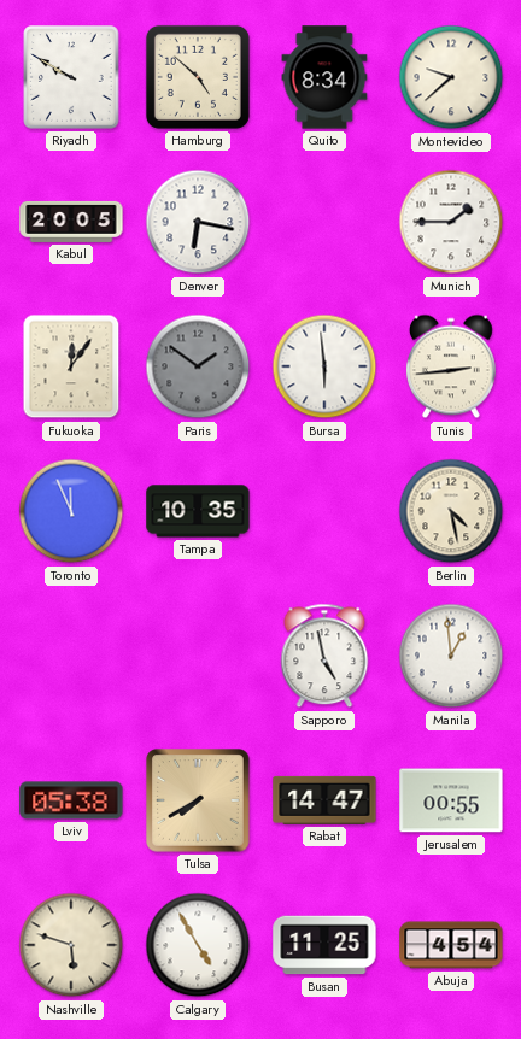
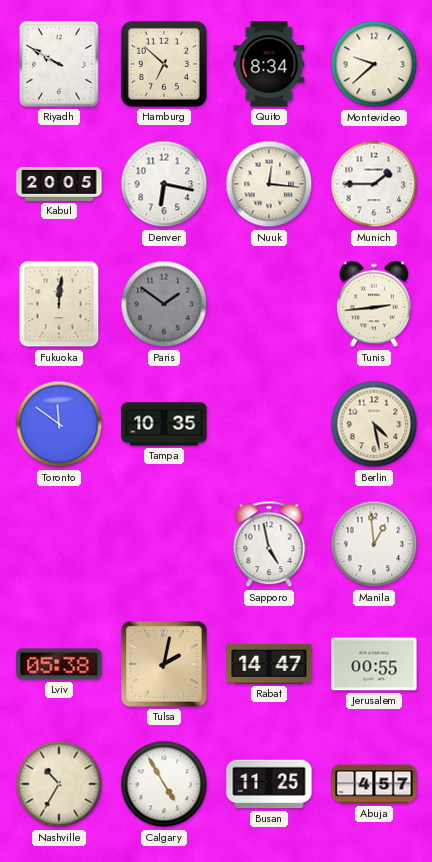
Hamburg: 4:52 -> 6:52
Nuuk: none -> 12:16
Fukuoka: 12:06 -> 12:01
Bursa: 5:59 -> none
Toronto: 11:56 -> 11:51
Tulsa: 7:40 -> 2:02
Nashville: 5:48 -> 10:35
Abuja: 4:54 -> 4:57
